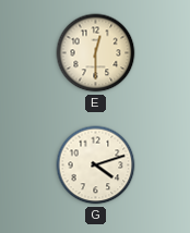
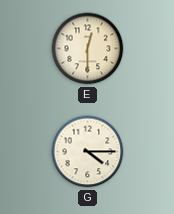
G: 4:12 -> 4:15
